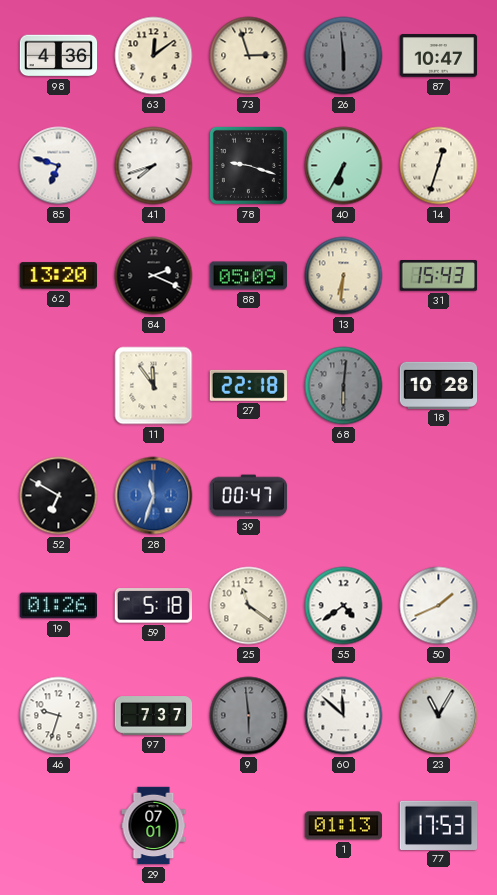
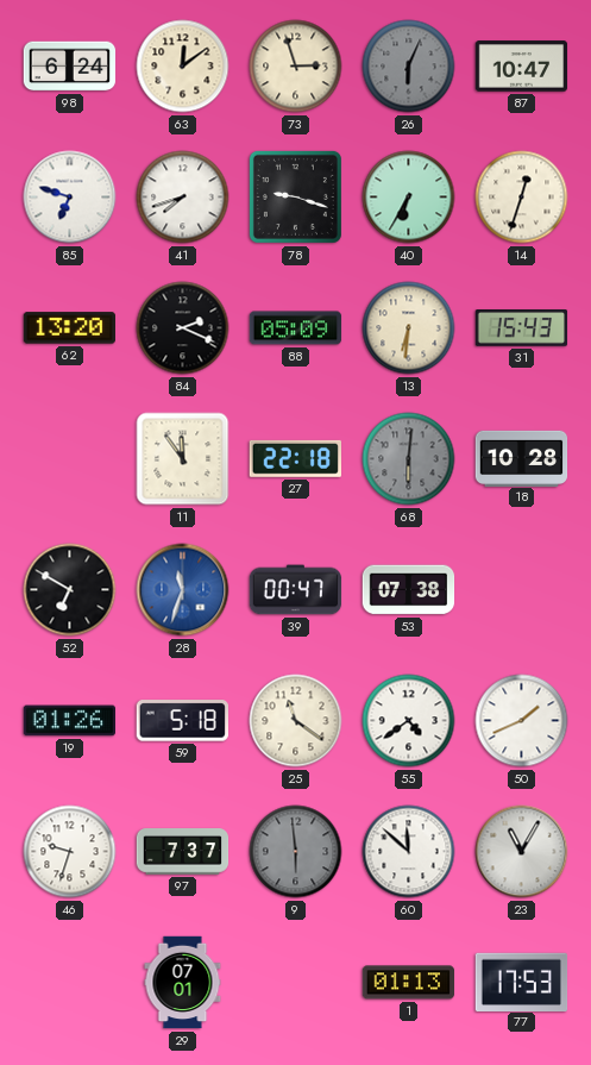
98: 4:36 -> 6:24
26: 5:59 -> 6:04
53: none -> 07:38
